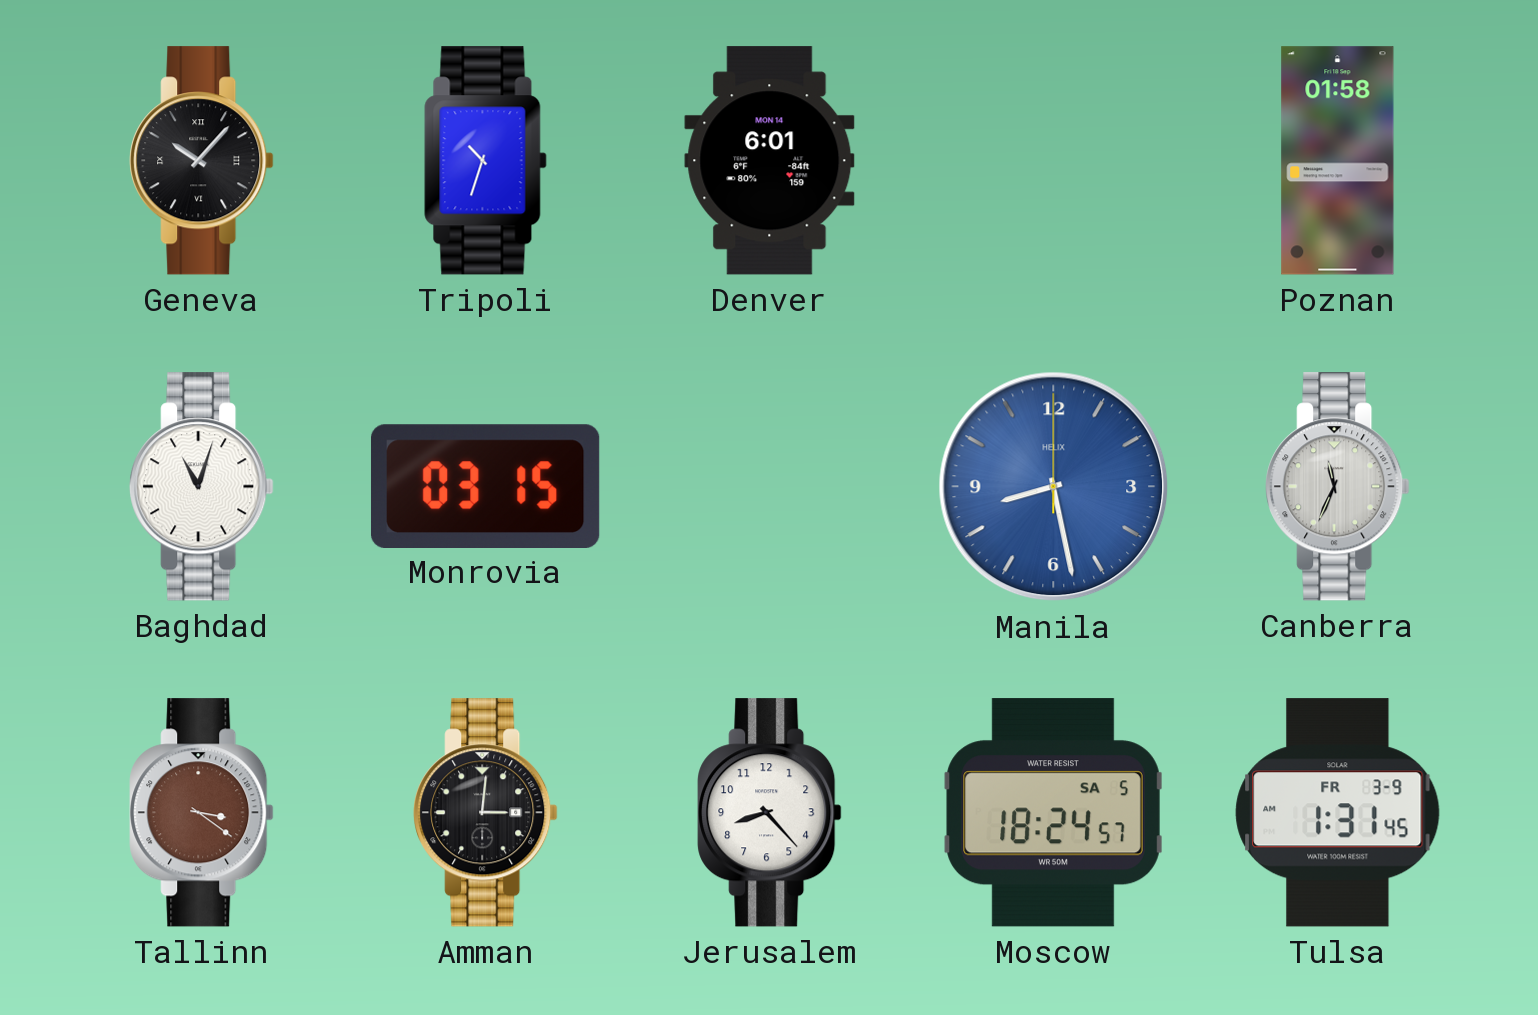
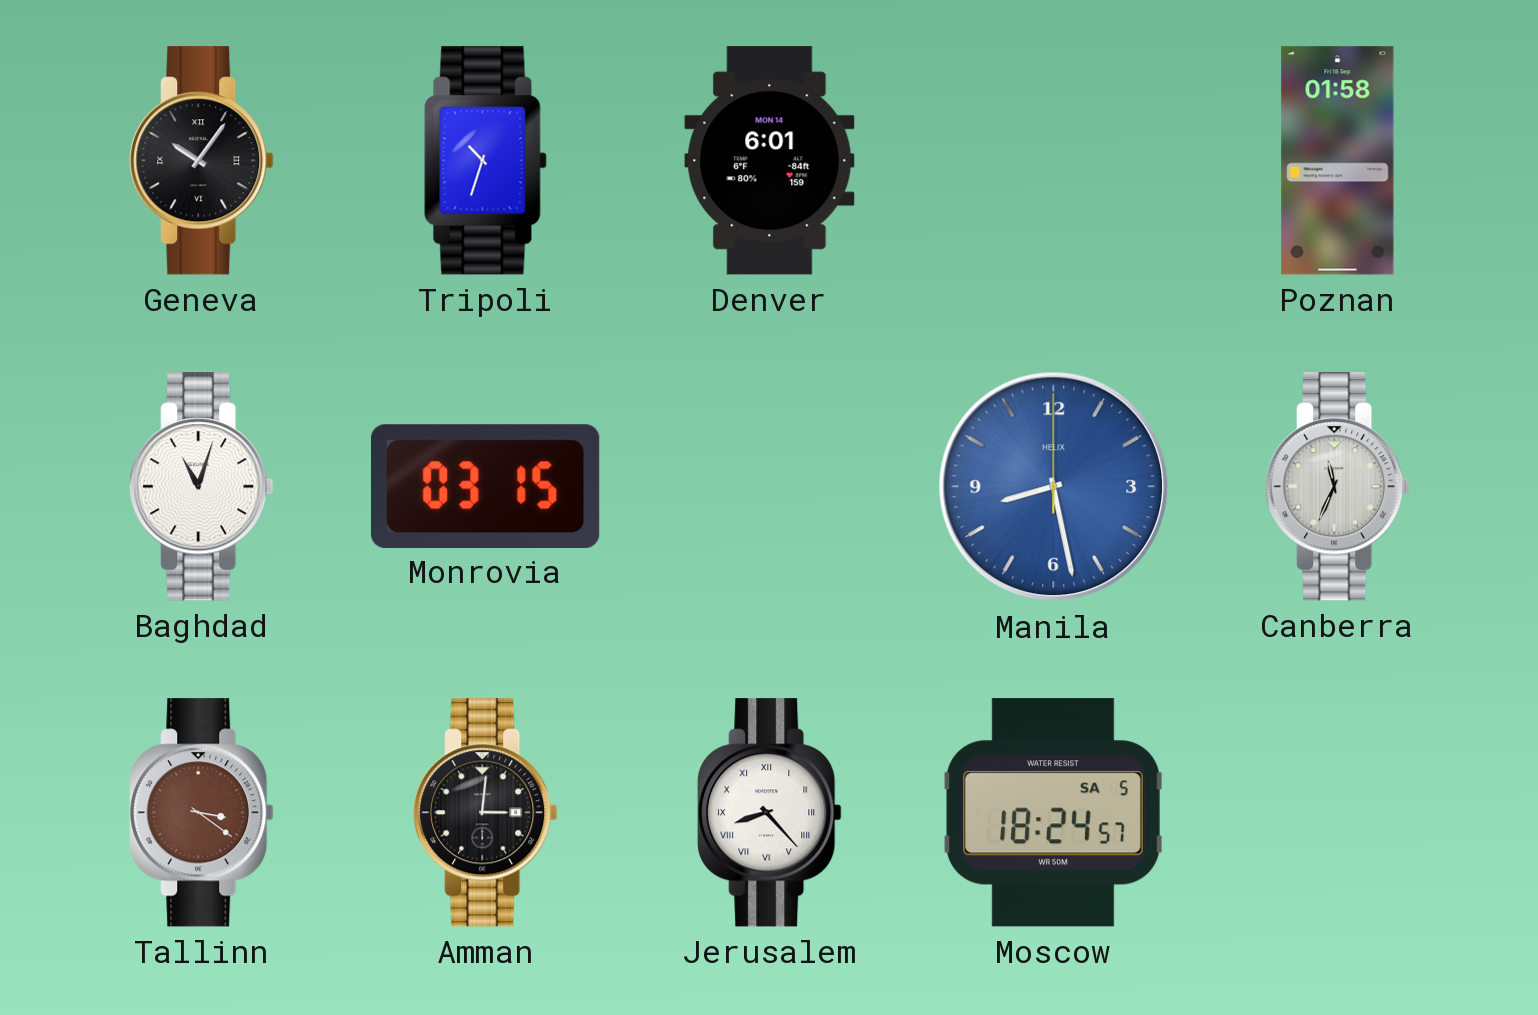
Geneva: 10:07 -> 10:06
Jerusalem numerals: Arabic -> Roman
Tulsa: 1:31 -> none
